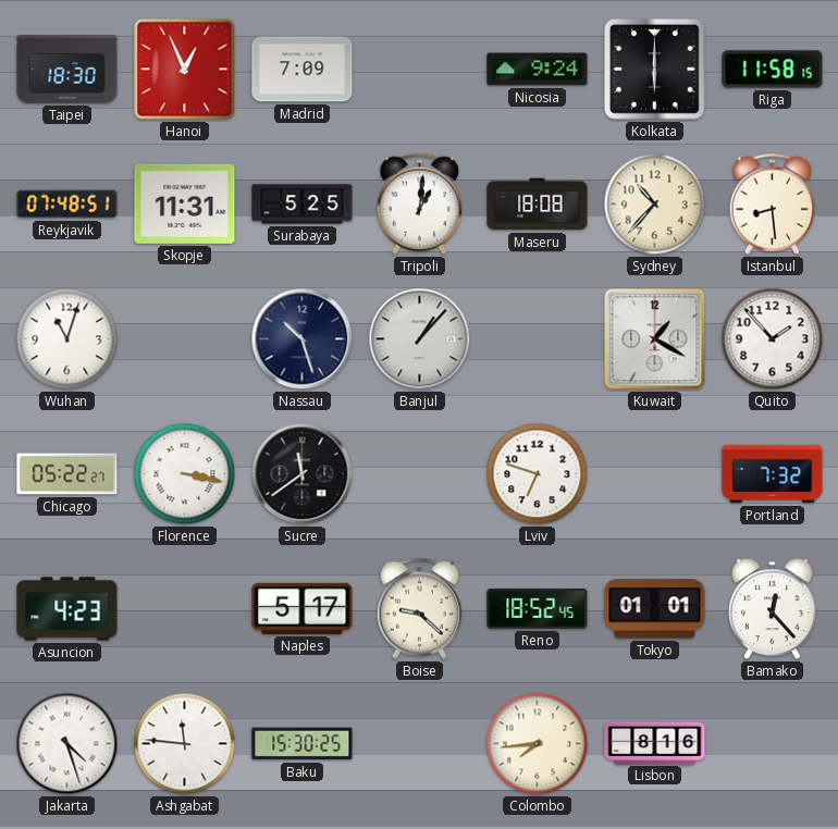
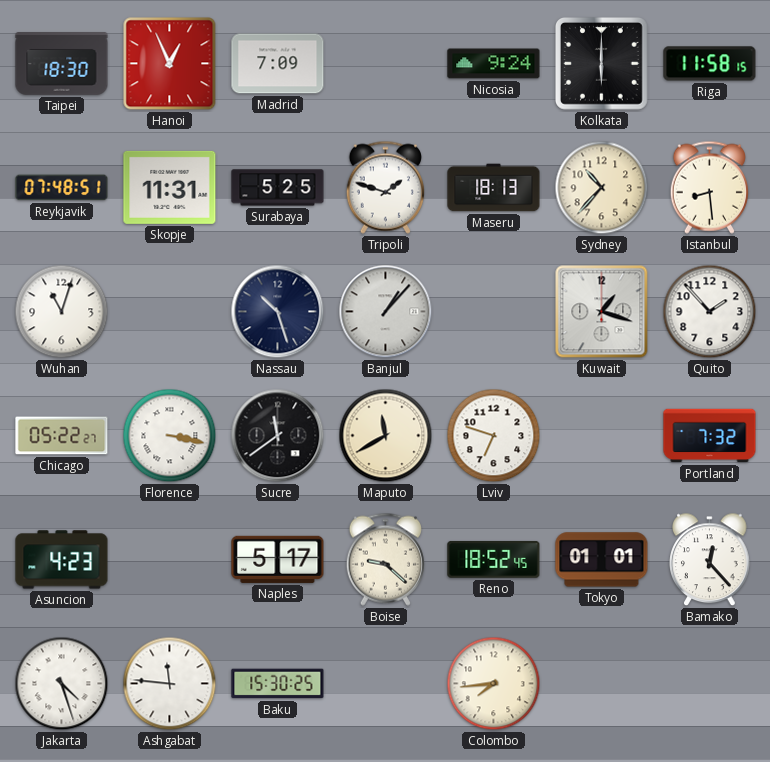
Tripoli: 1:01 -> 1:48
Maseru: 18:08 -> 18:13
Kuwait: 1:20 -> 1:18
Maputo: none -> 11:40
Lisbon: 8:16 -> none
